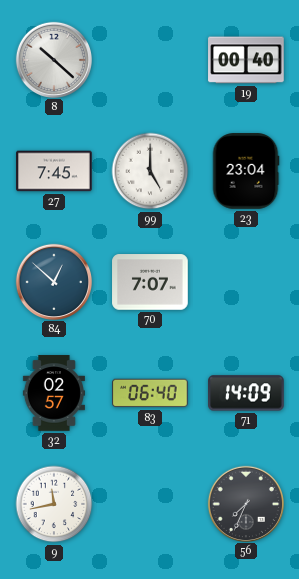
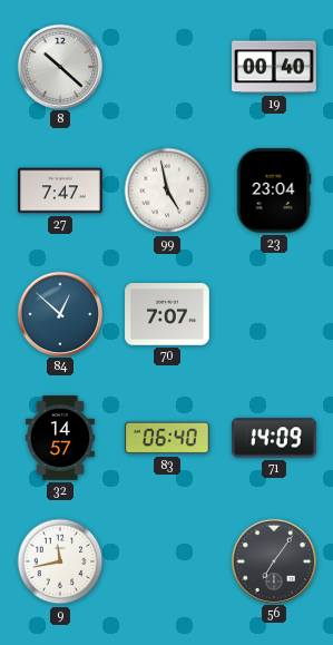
27: 7:45 -> 7:47
99: 5:00 -> 4:58
32: 02:57 -> 14:57
56: 7:34 -> 7:06
